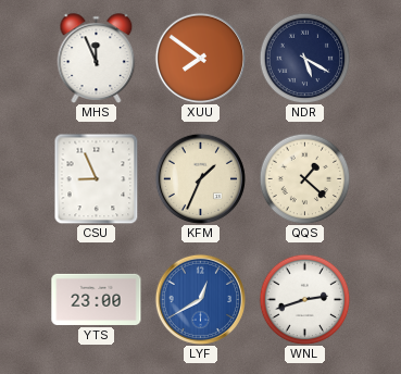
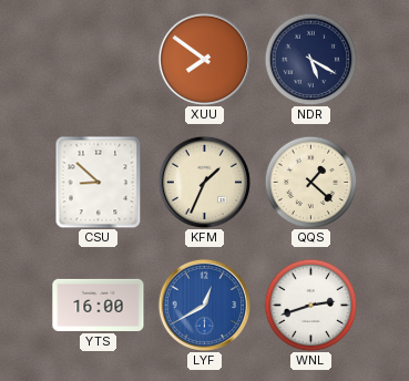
MHS: 11:56 -> none
CSU: 8:56 -> 8:52
YTS: 23:00 -> 16:00
